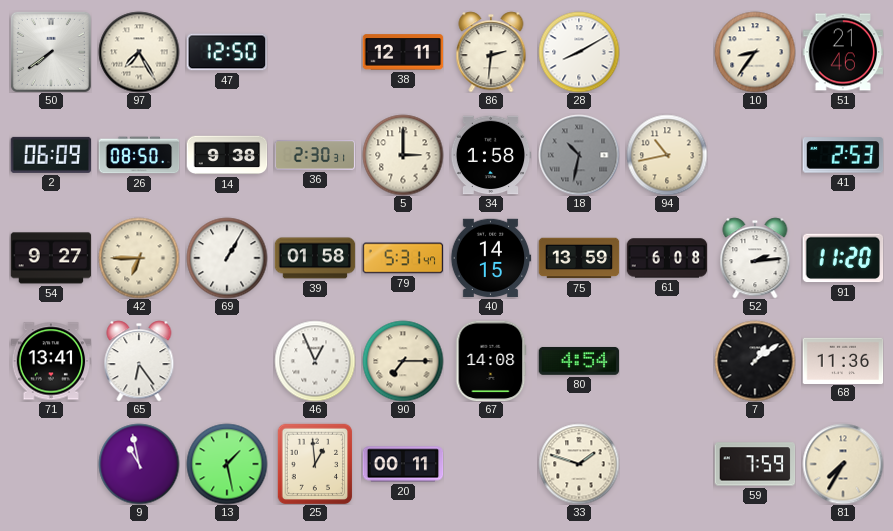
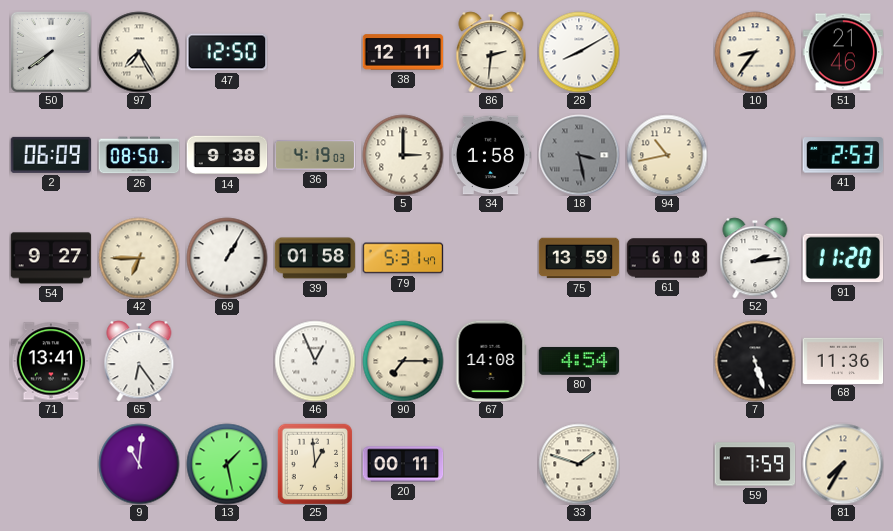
36: 2:30 -> 4:19
18: 10:32 -> 3:28
40: 14:15 -> none
7: 1:09 -> 5:27
9: 10:58 -> 11:01
